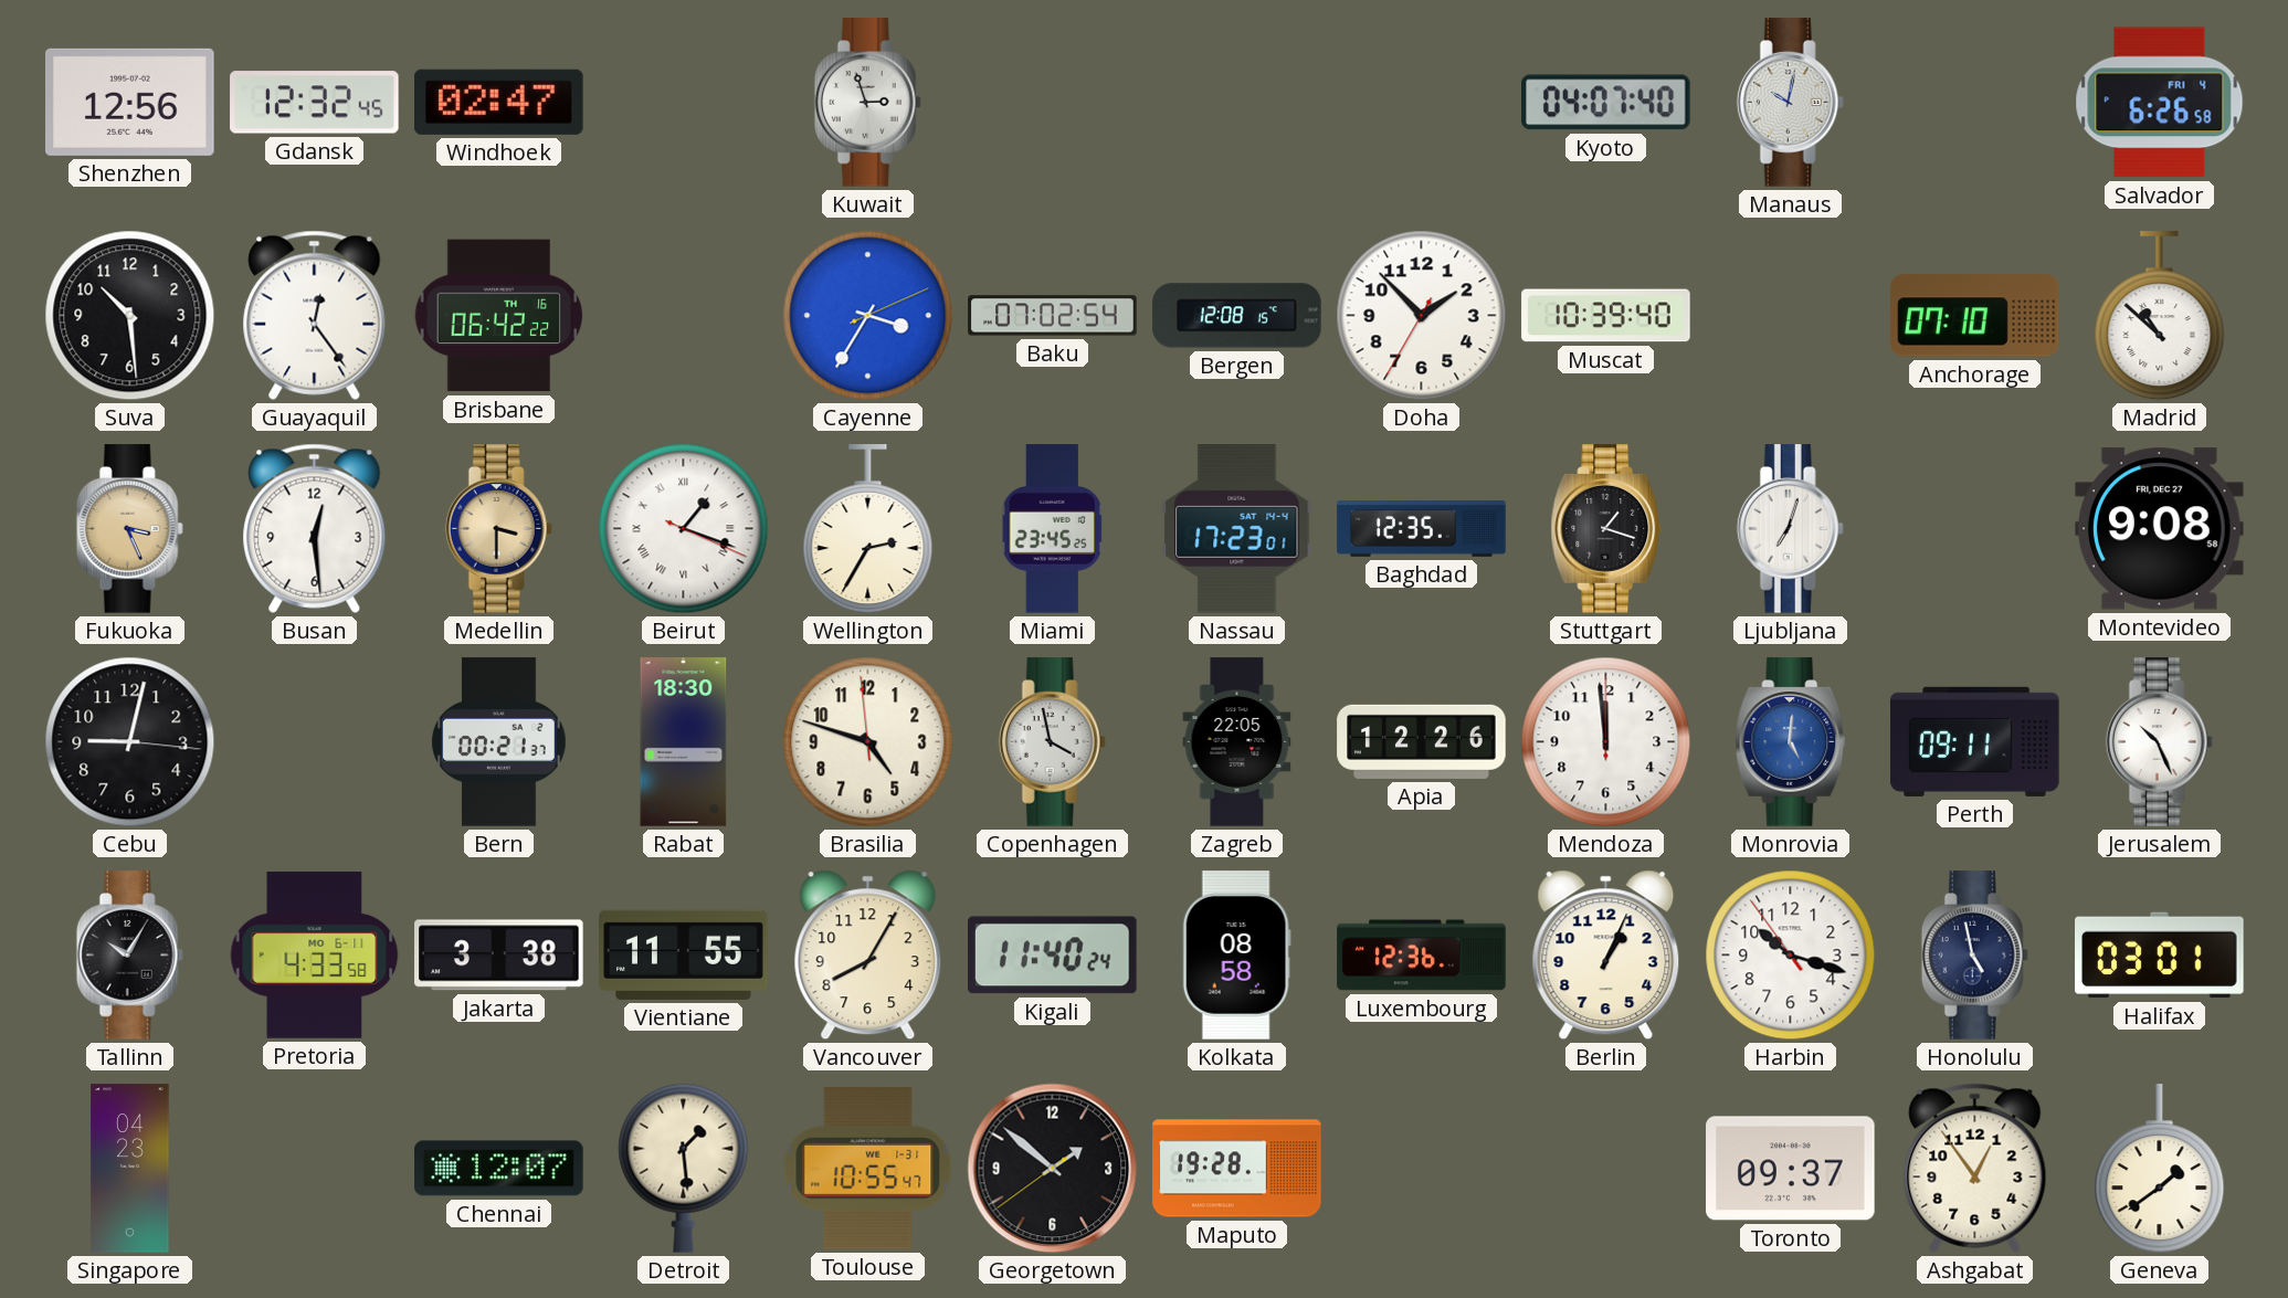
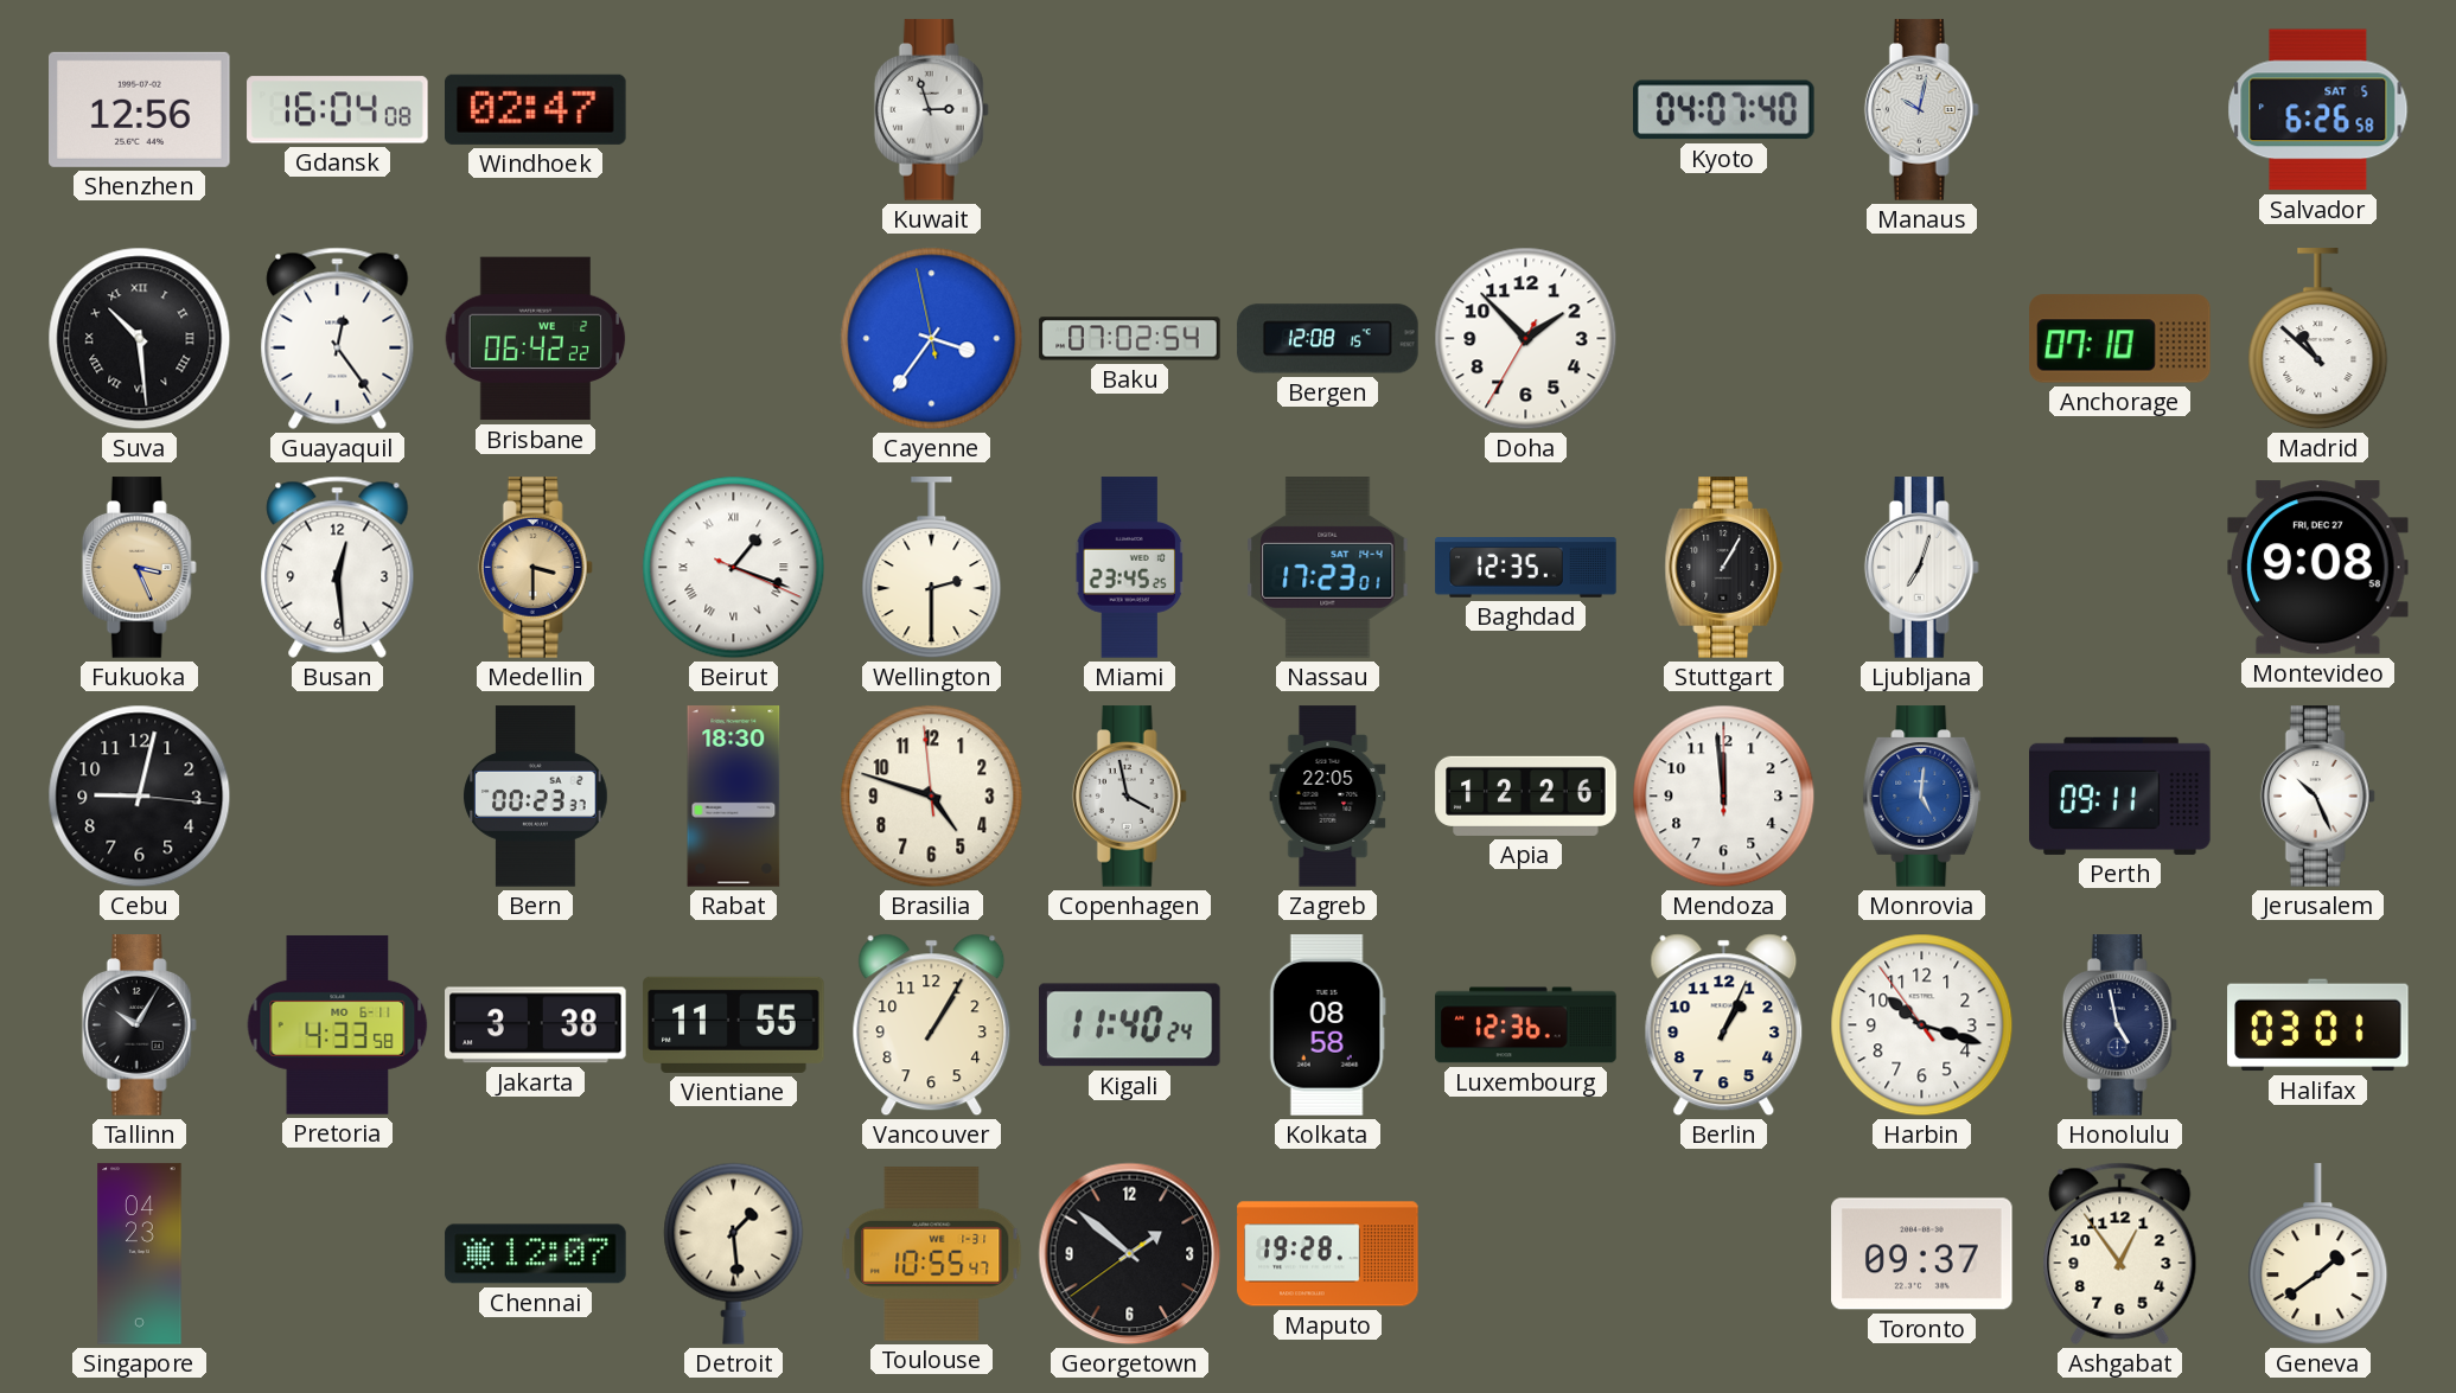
Gdansk: 12:32 -> 16:04
Salvador date: FRI 4 -> SAT 5
Suva numerals: Arabic -> Roman
Brisbane date: TH 16 -> WE 2
Cayenne: 3:35:11 -> 3:35:58
Muscat: 10:39 -> none
Wellington: 2:35 -> 2:30
Stuttgart: 1:18 -> 1:05
Bern: 00:21 -> 00:23
Vancouver: 8:05 -> 1:05
